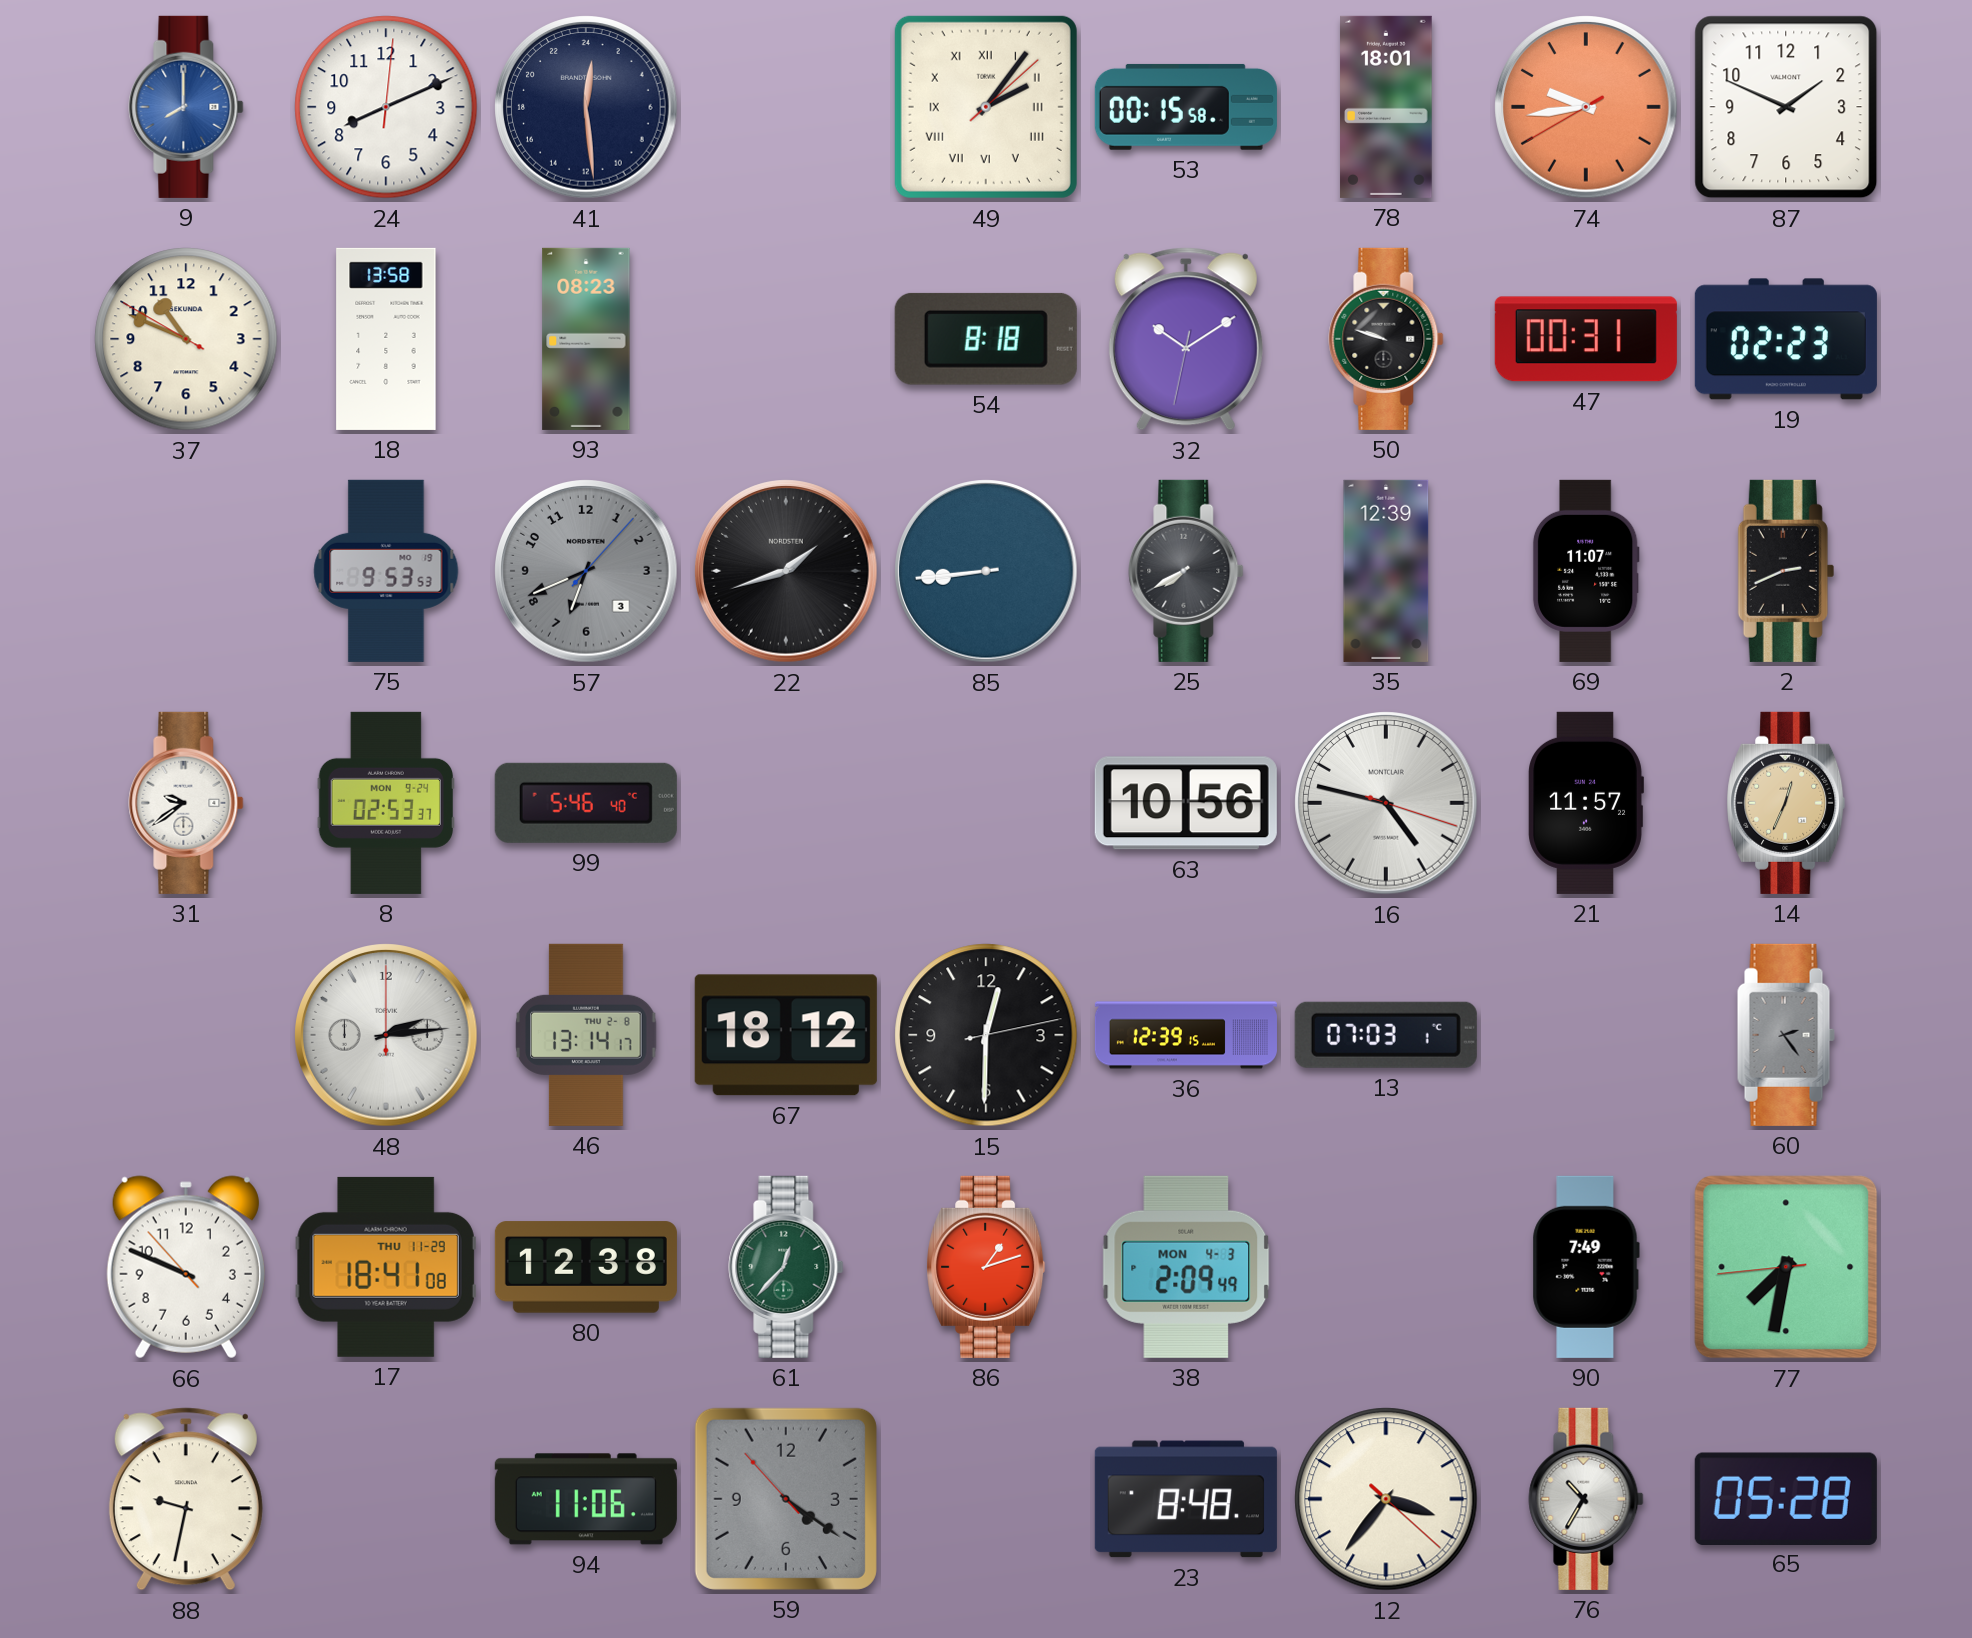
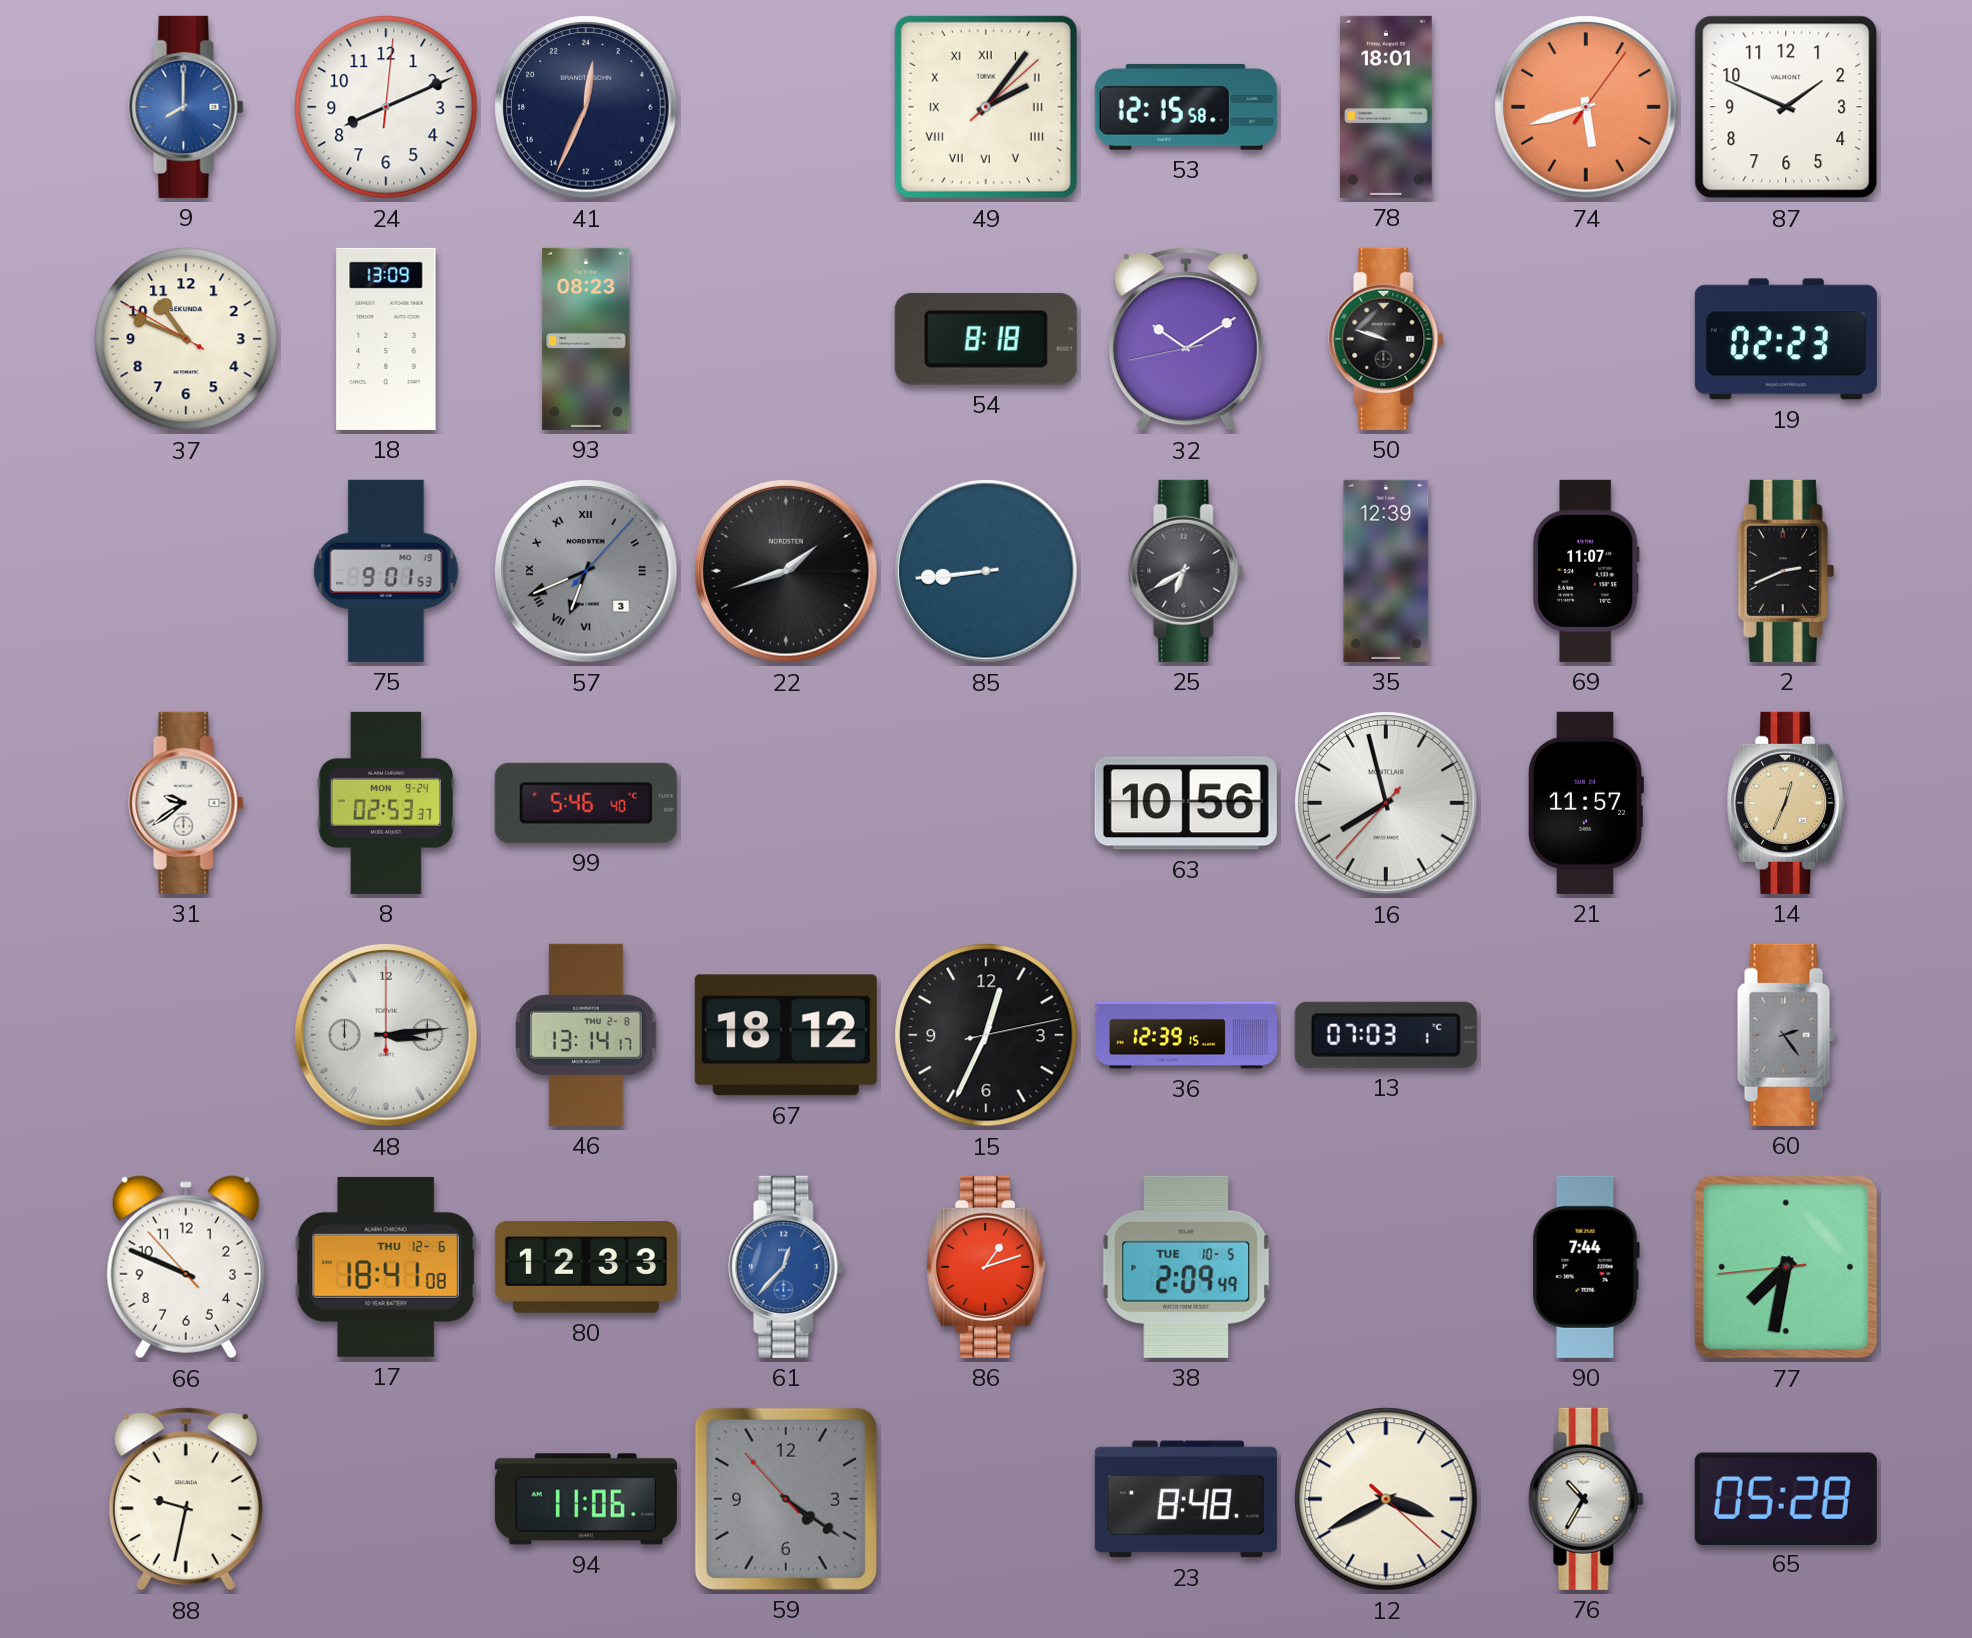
41: 0:29 -> 0:34
53: 00:15 -> 12:15
74: 9:43 -> 5:42
18: 13:58 -> 13:09
32: 10:09:32 -> 10:09:43
47: 00:31 -> none
75: 9:53 -> 9:01
57 numerals: Arabic -> Roman
25: 7:40 -> 6:40
16: 4:47 -> 7:57
48: 2:14 -> 3:14
15: 12:30 -> 12:34
17 date: THU 11-29 -> THU 12-6
80: 12:38 -> 12:33
61 dial: green -> blue
38 date: MON 4-3 -> TUE 10-5
90: 7:49 -> 7:44
12: 3:36 -> 3:40
